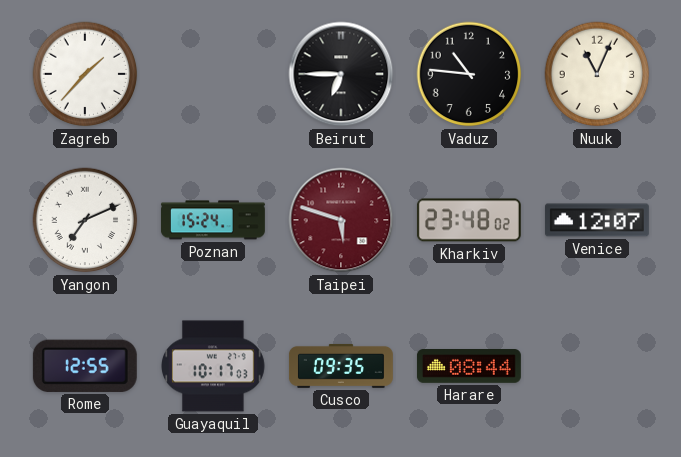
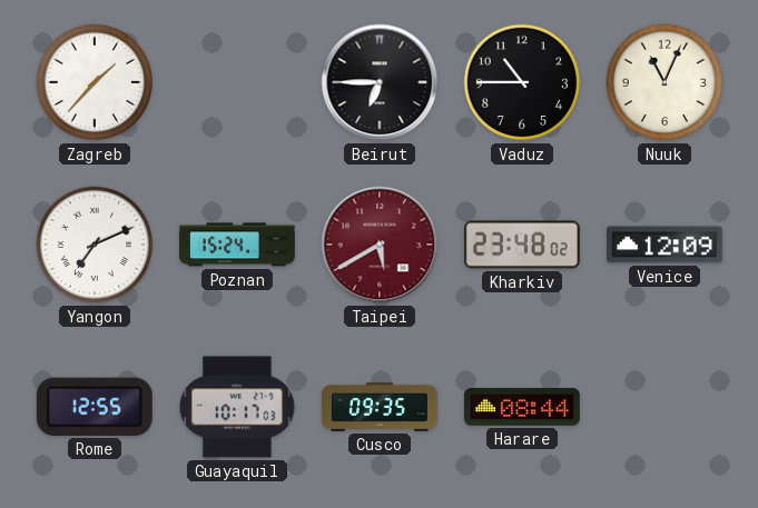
Vaduz: 10:46 -> 10:45
Taipei: 5:48 -> 5:40
Venice: 12:07 -> 12:09
